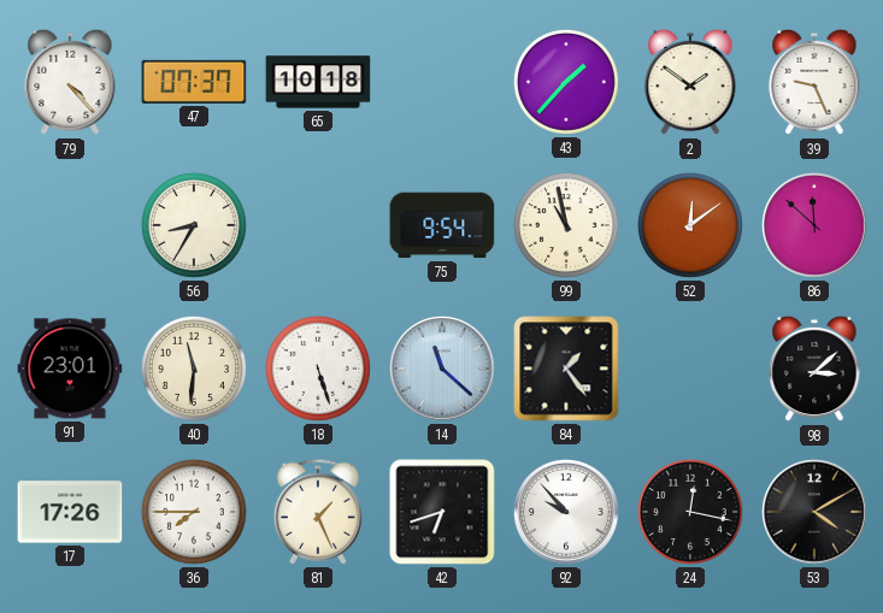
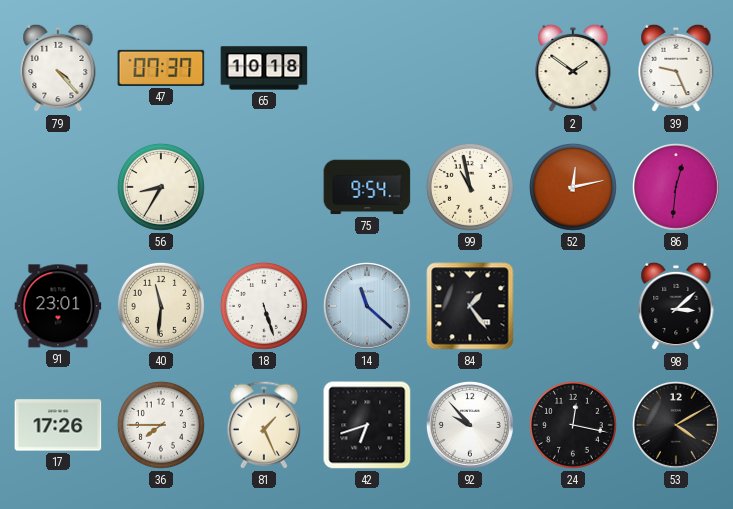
43: 1:37 -> none
52: 12:09 -> 12:13
86: 11:52 -> 12:31
